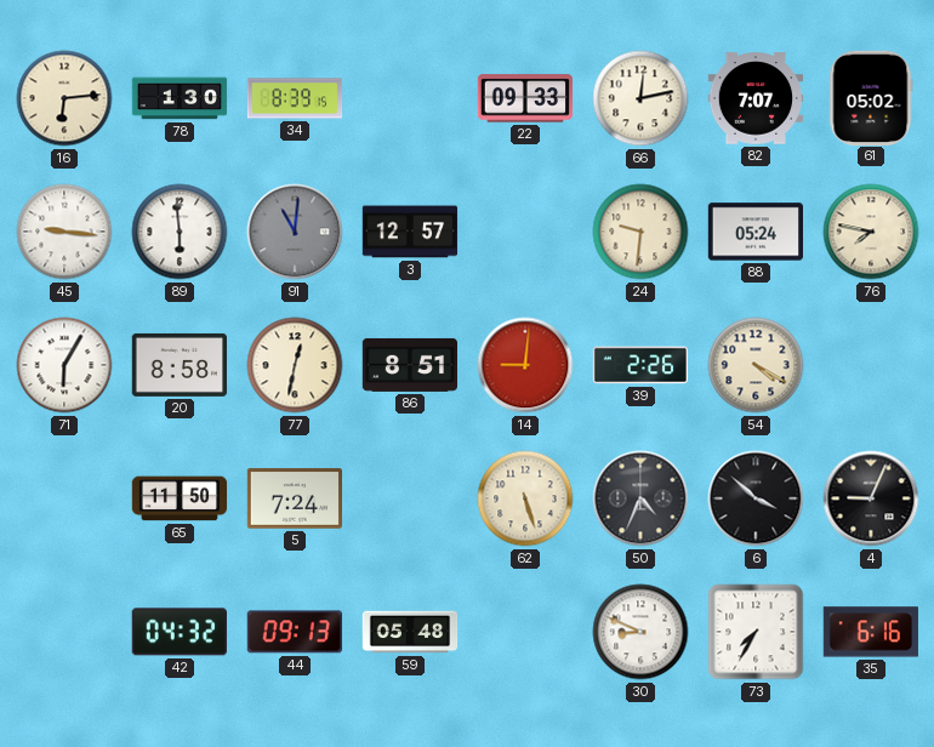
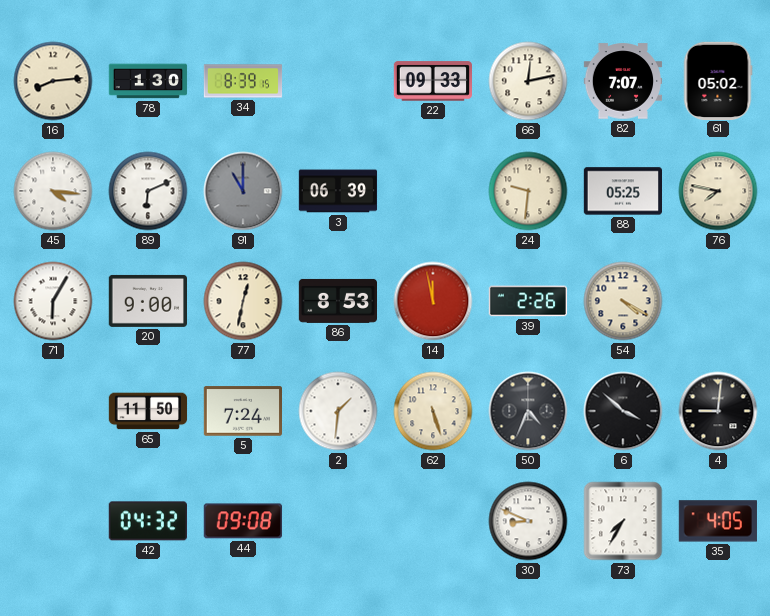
16: 6:14 -> 8:14
45: 9:16 -> 4:16
89: 5:59 -> 6:11
91: 11:01 -> 11:00
3: 12:57 -> 06:39
88: 05:24 -> 05:25
20: 8:58 -> 9:00
86: 8:51 -> 8:53
14: 9:01 -> 11:58
2: none -> 1:31
4: 9:04 -> 9:01
44: 09:13 -> 09:08
59: 05:48 -> none
35: 6:16 -> 4:05
